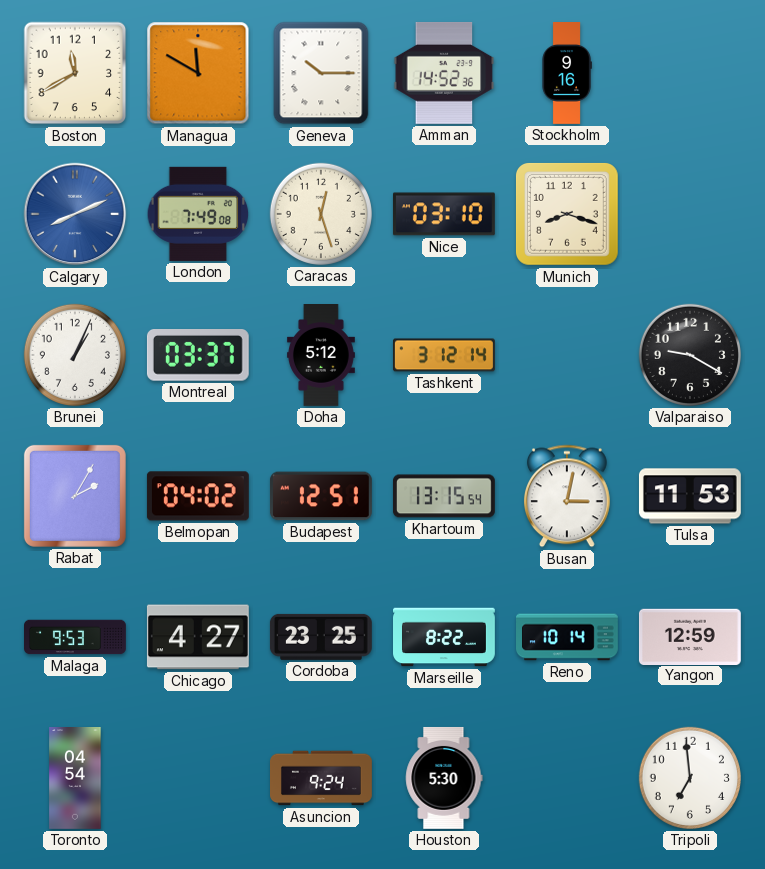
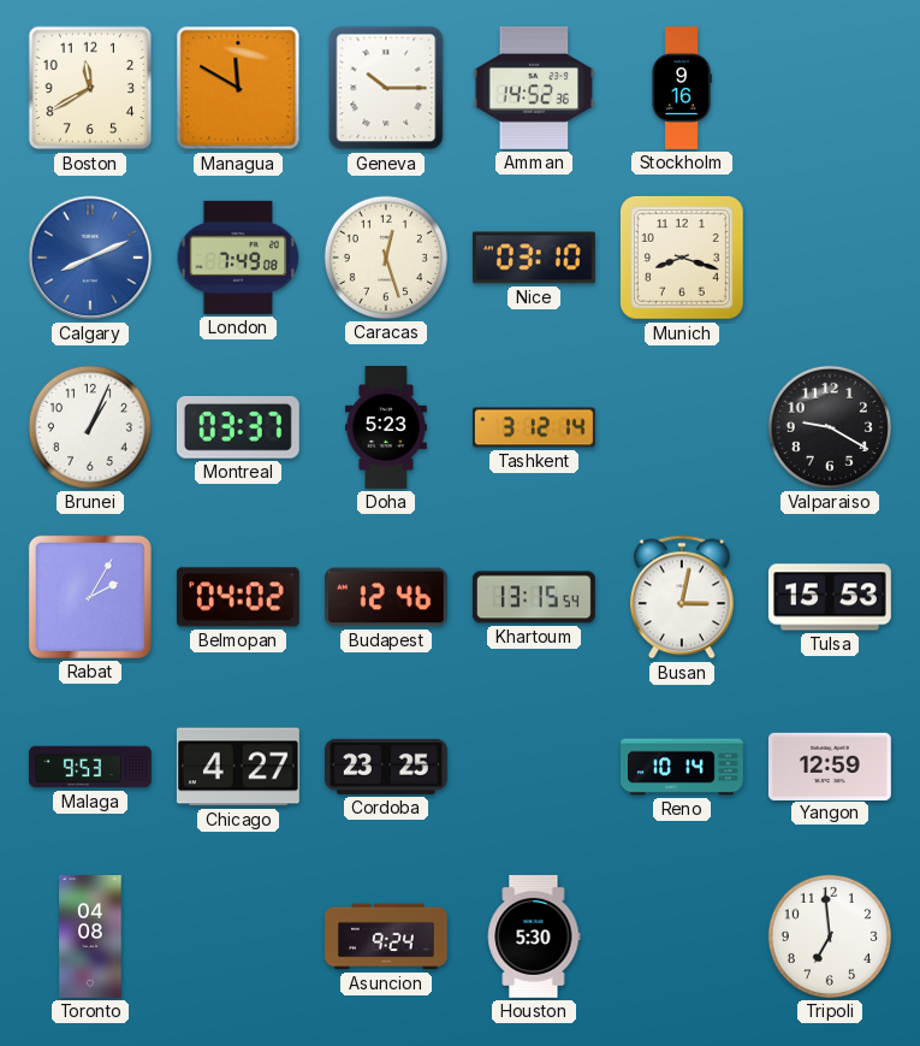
Doha: 5:12 -> 5:23
Budapest: 12:51 -> 12:46
Tulsa: 11:53 -> 15:53
Marseille: 8:22 -> none
Toronto: 04:54 -> 04:08
